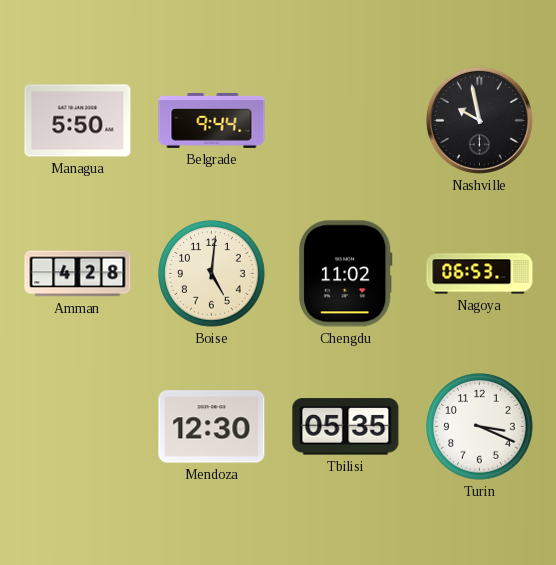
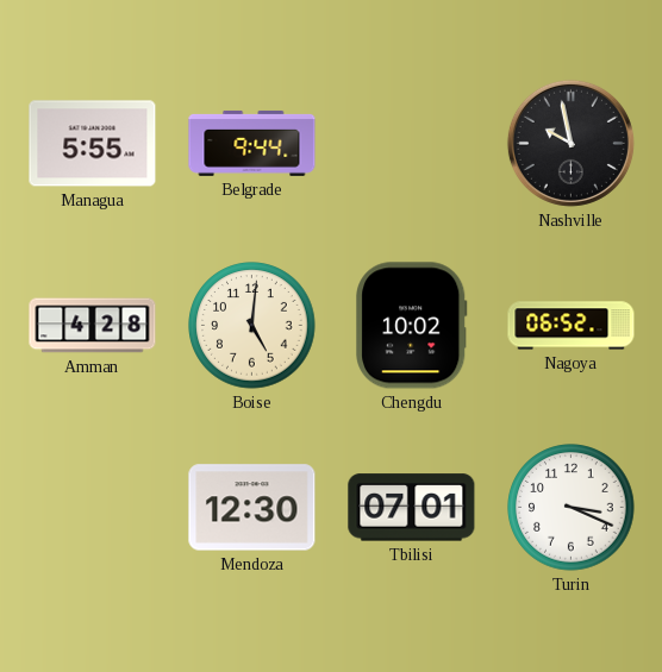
Managua: 5:50 -> 5:55
Chengdu: 11:02 -> 10:02
Nagoya: 06:53 -> 06:52
Tbilisi: 05:35 -> 07:01
